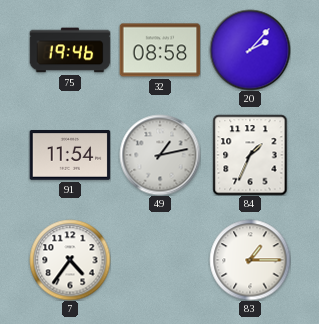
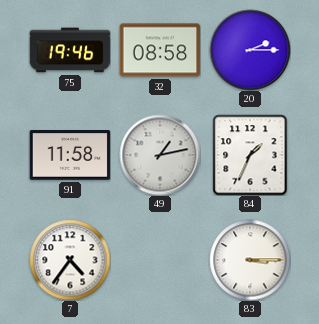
20: 2:07 -> 2:15
91: 11:54 -> 11:58
83: 1:15 -> 3:15
